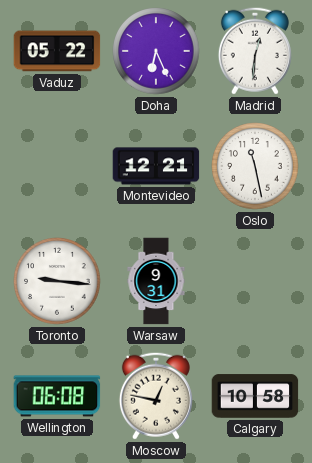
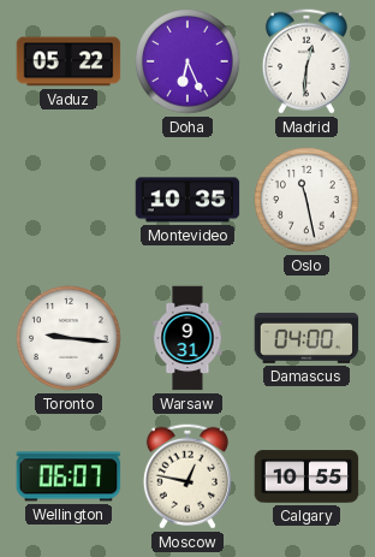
Montevideo: 12:21 -> 10:35
Damascus: none -> 04:00
Wellington: 06:08 -> 06:07
Calgary: 10:58 -> 10:55
